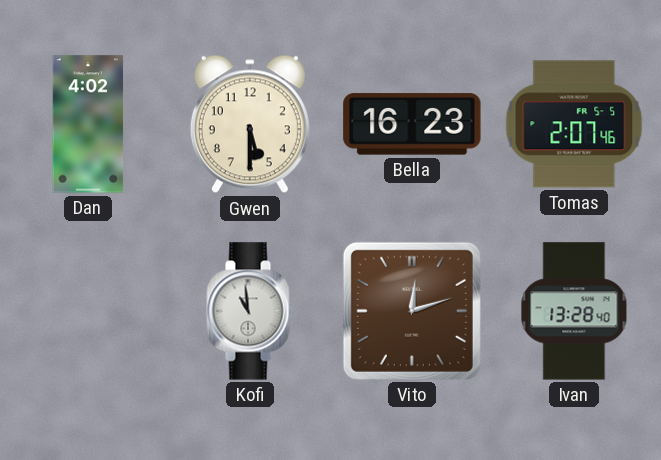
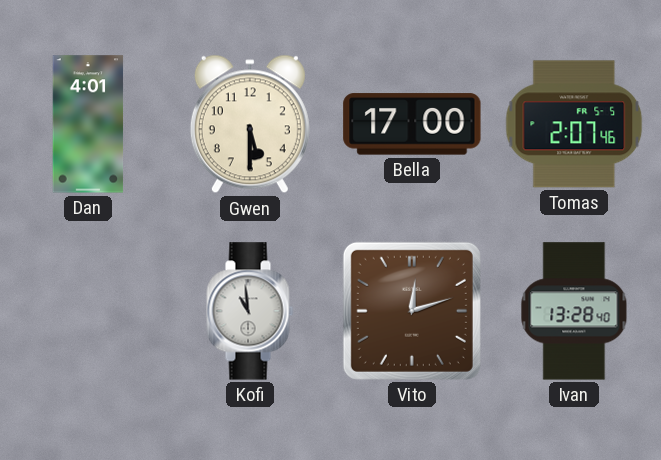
Dan: 4:02 -> 4:01
Bella: 16:23 -> 17:00
